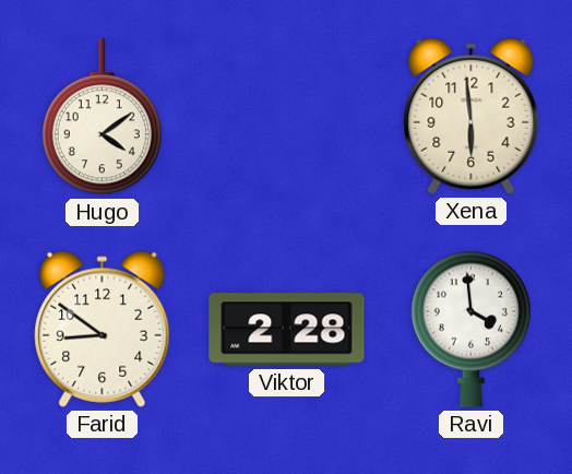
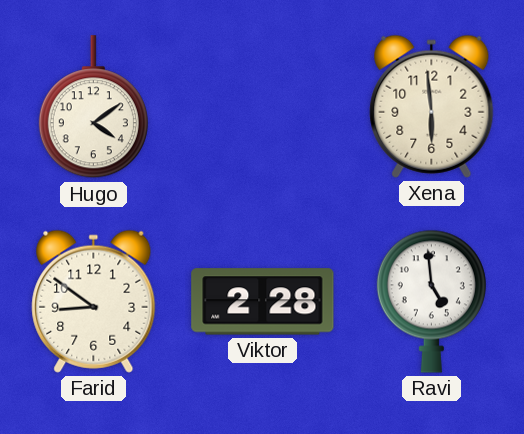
Ravi: 3:59 -> 4:59
